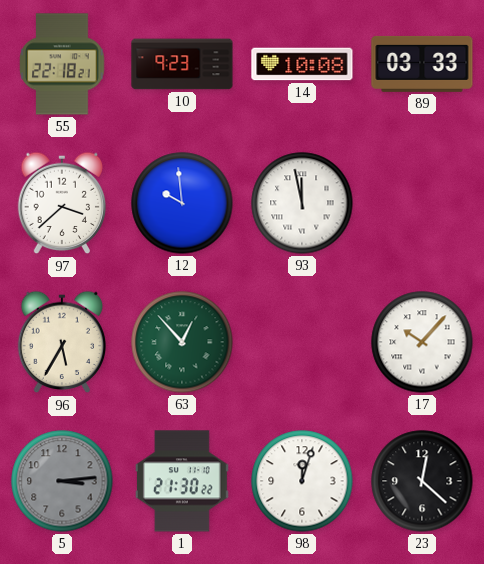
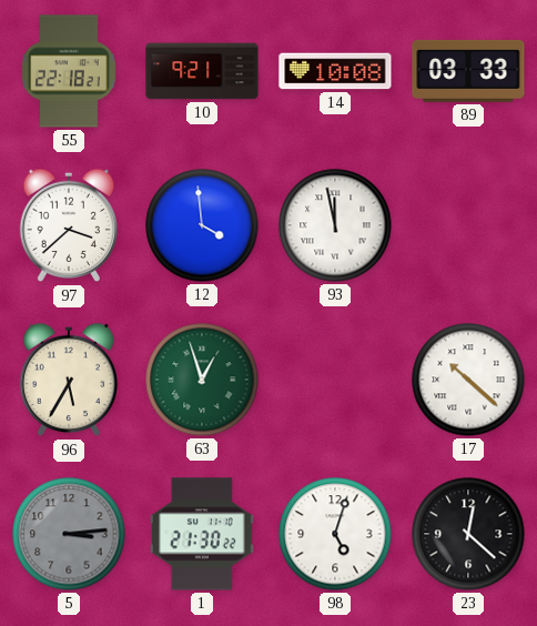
10: 9:23 -> 9:21
12: 9:59 -> 3:59
63: 12:53 -> 12:57
17: 10:07 -> 10:22
98: 12:03 -> 5:03
